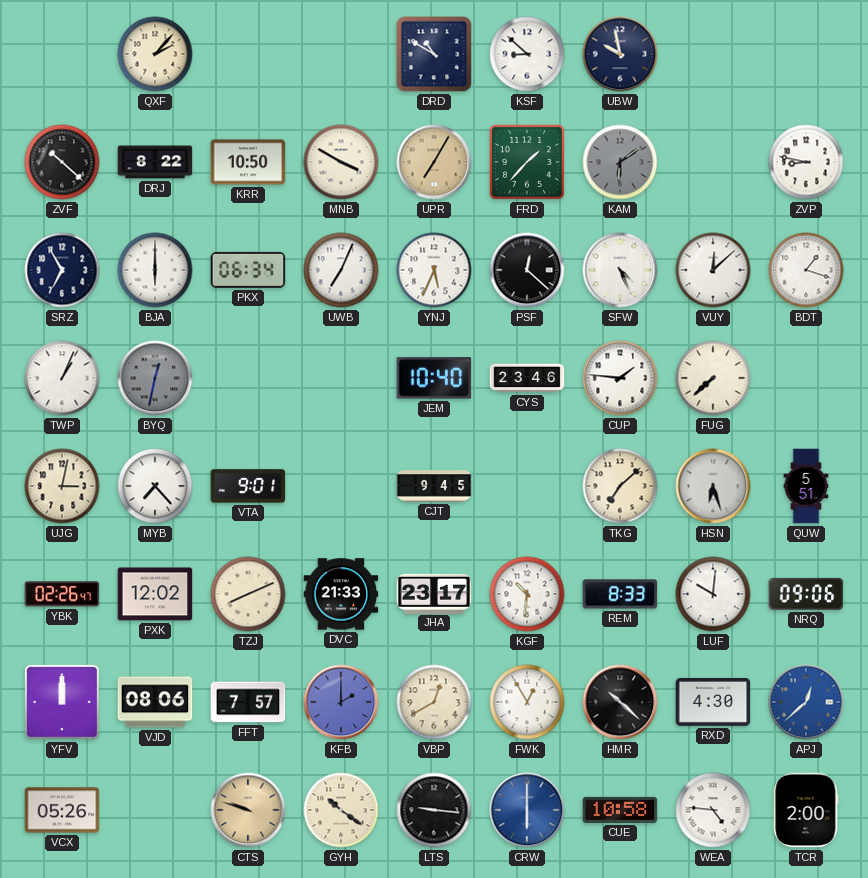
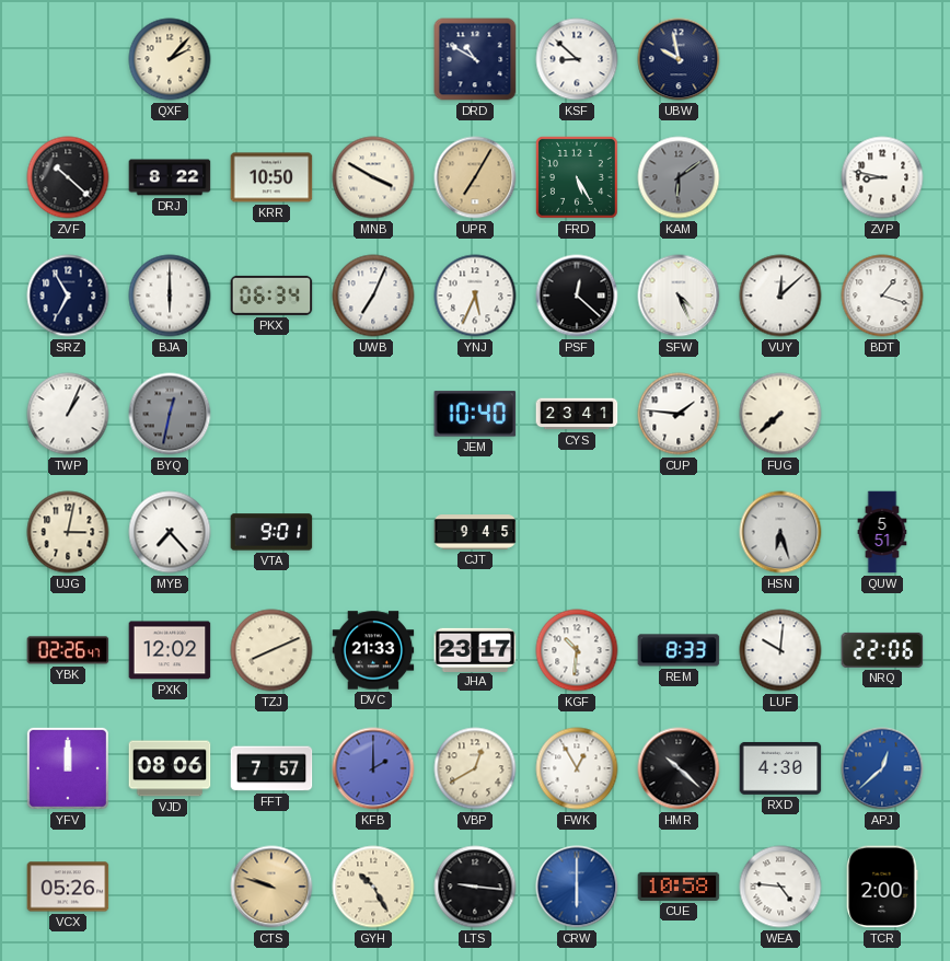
FRD: 1:37 -> 5:25
CYS: 23:46 -> 23:41
TKG: 7:08 -> none
NRQ: 09:06 -> 22:06
GYH: 10:21 -> 10:25
